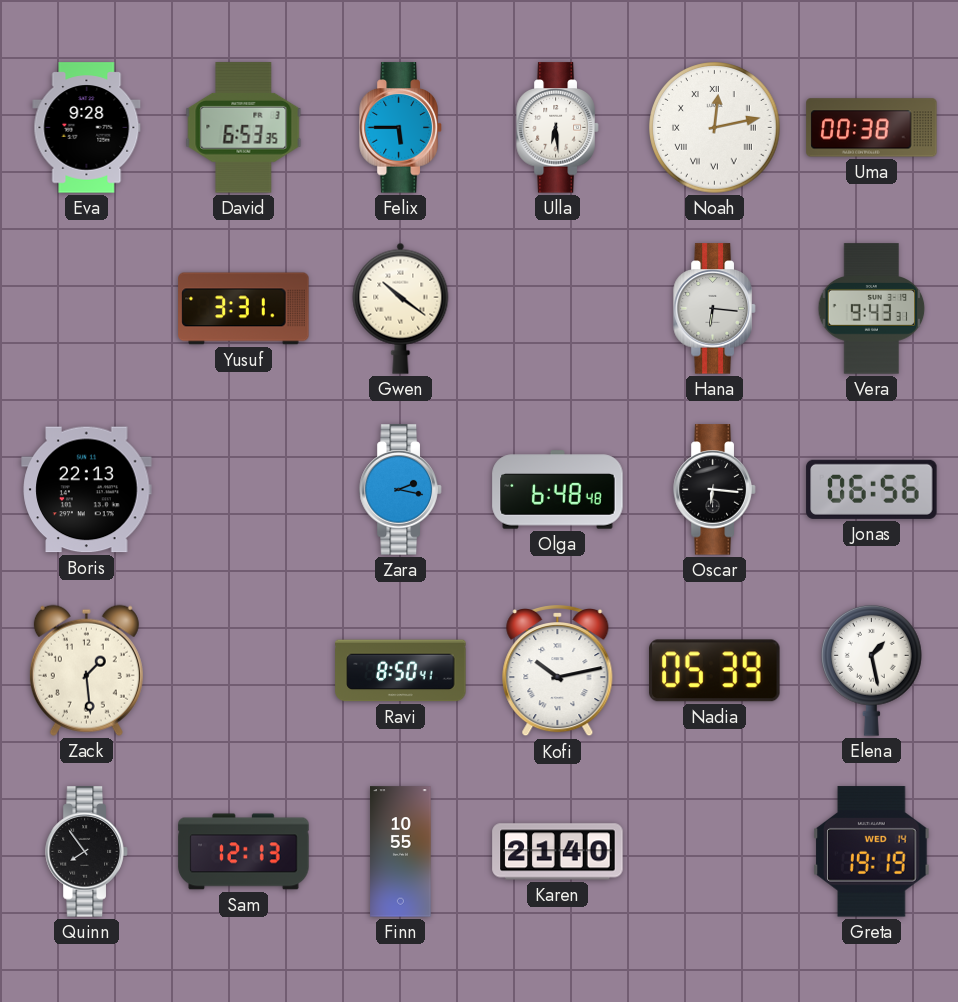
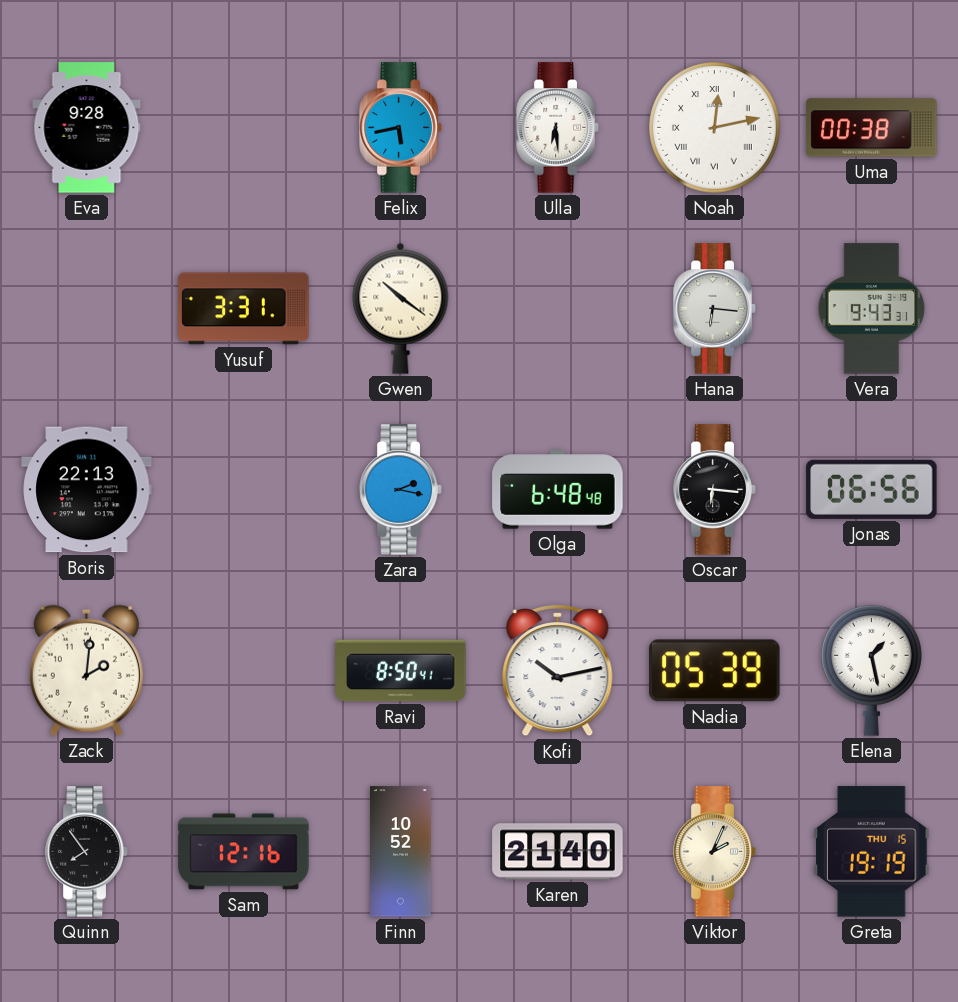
David: 6:53 -> none
Felix: 5:45 -> 5:43
Zack: 1:29 -> 2:01
Sam: 12:13 -> 12:16
Finn: 10:55 -> 10:52
Viktor: none -> 2:04
Greta date: WED 14 -> THU 15
